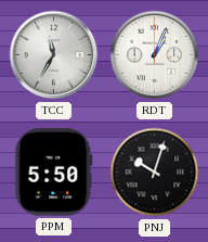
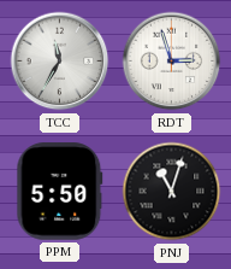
RDT: 1:04 -> 2:57
PNJ: 10:03 -> 11:03
